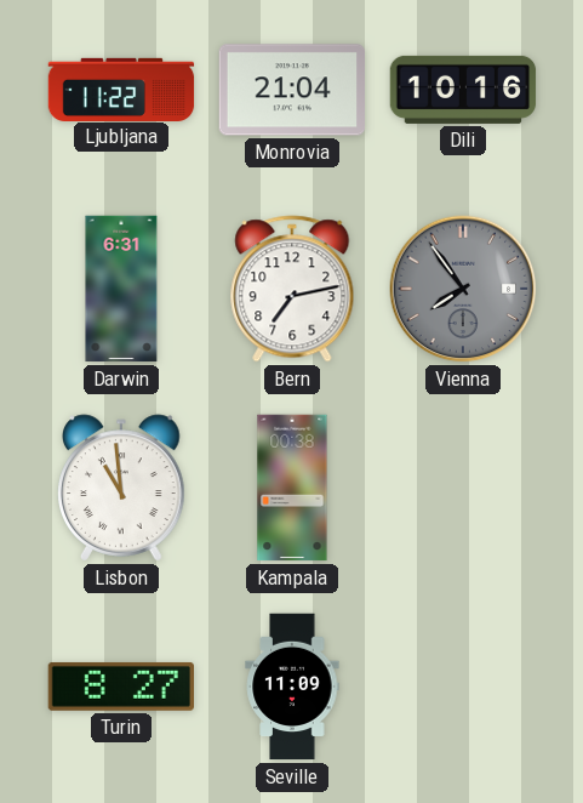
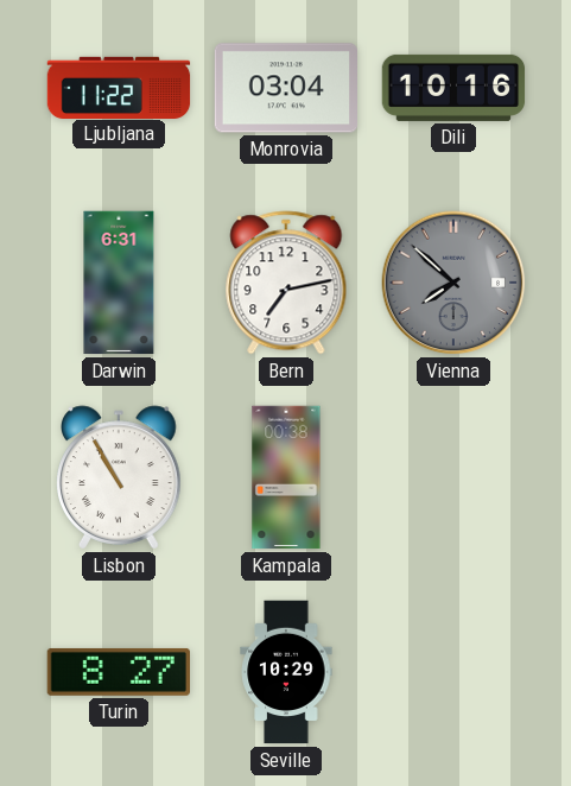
Monrovia: 21:04 -> 03:04
Vienna: 7:54 -> 7:52
Lisbon: 10:59 -> 10:55
Seville: 11:09 -> 10:29
